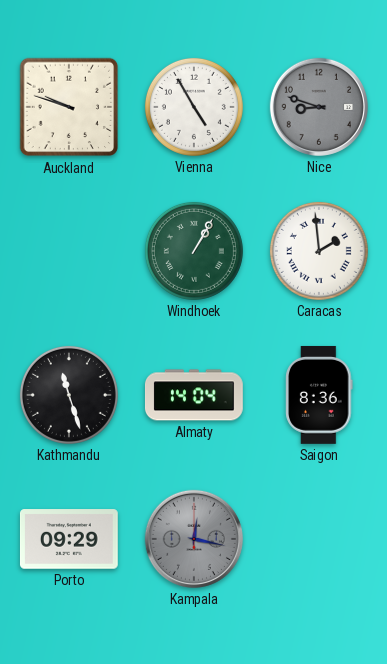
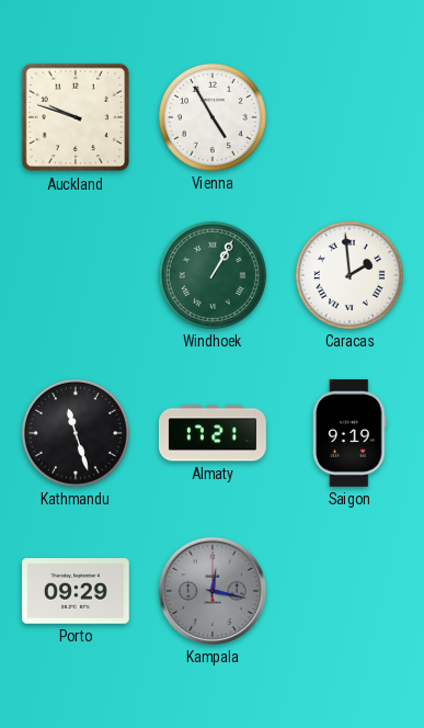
Nice: 8:48 -> none
Almaty: 14:04 -> 17:21
Saigon: 8:36 -> 9:19
